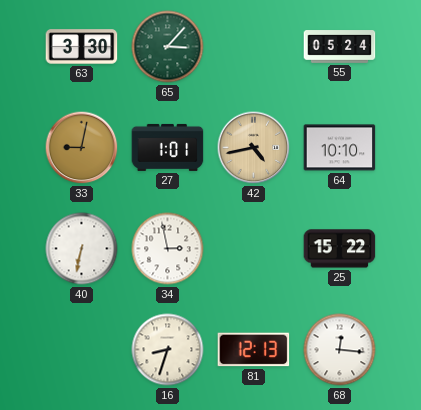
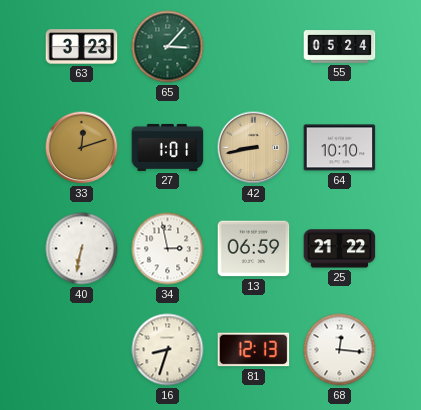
63: 3:30 -> 3:23
33: 9:02 -> 12:12
42: 4:43 -> 8:43
13: none -> 06:59
25: 15:22 -> 21:22
